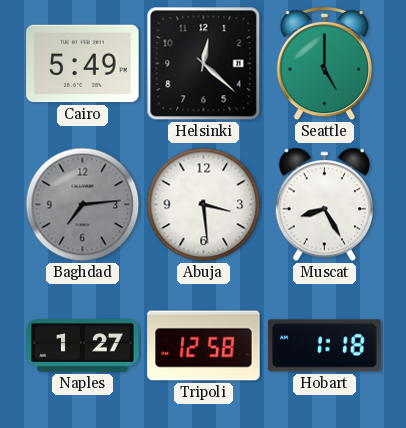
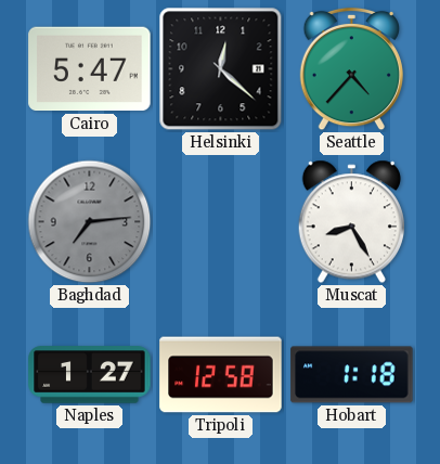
Cairo: 5:49 -> 5:47
Seattle: 5:00 -> 4:37
Abuja: 3:29 -> none
